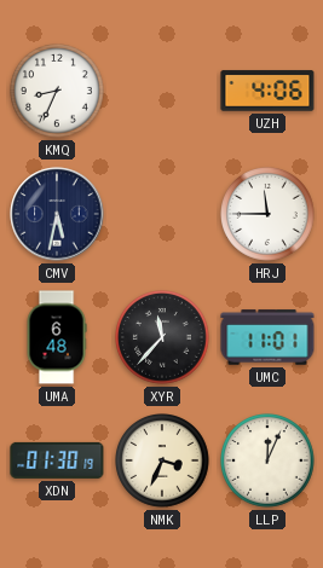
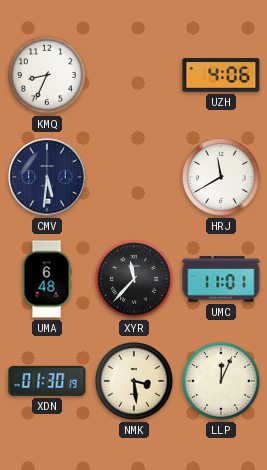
CMV: 5:32 -> 5:31
HRJ: 11:45 -> 11:40
NMK: 3:34 -> 3:29
